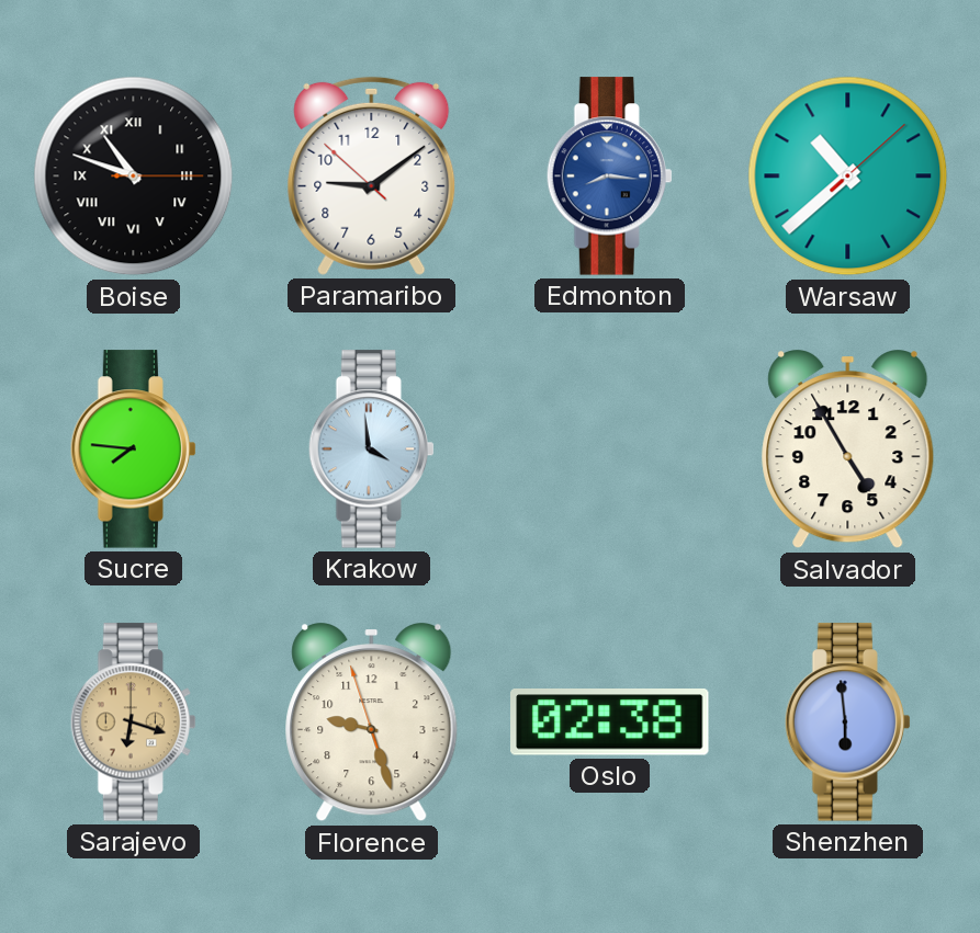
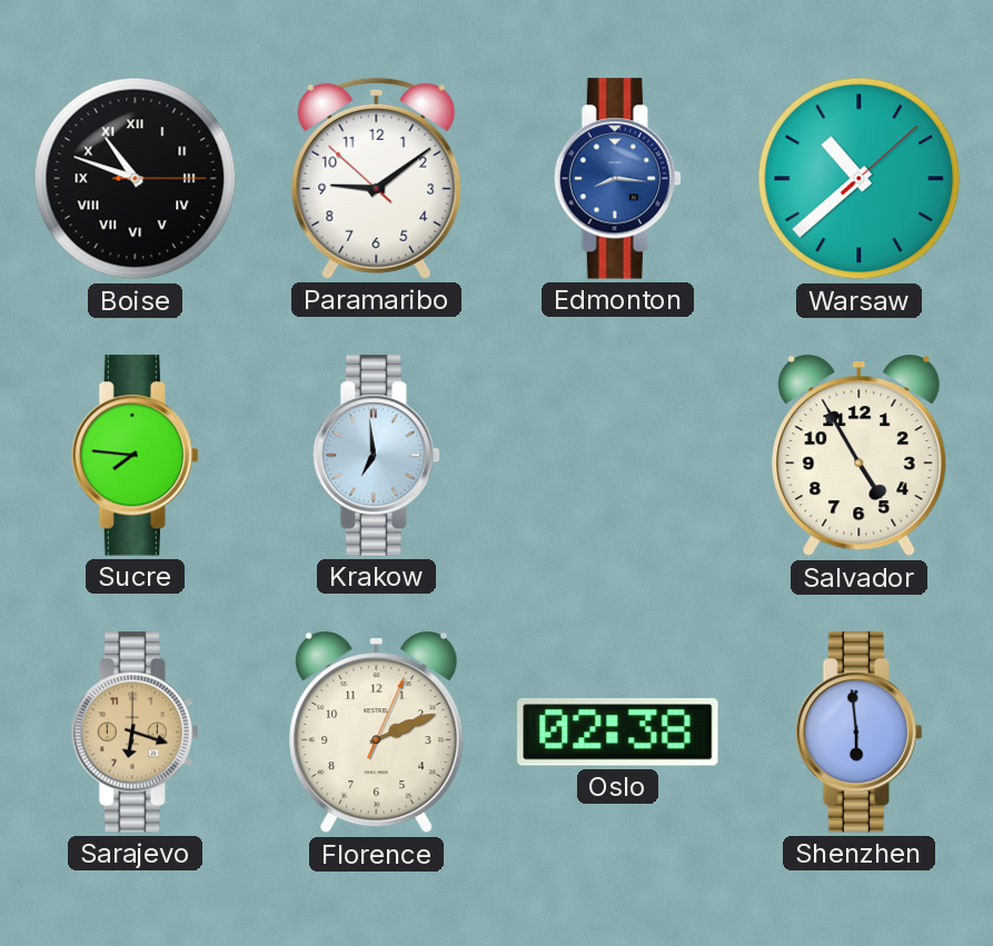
Krakow: 3:59 -> 6:59
Florence: 9:26 -> 2:11
